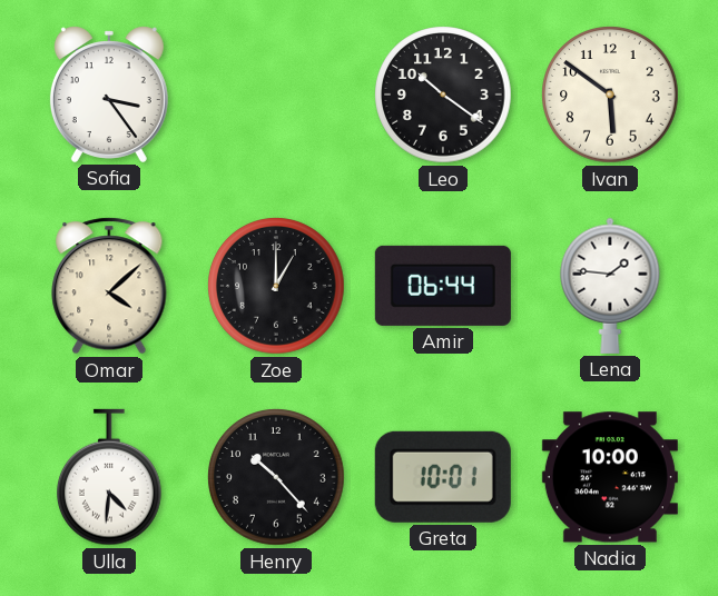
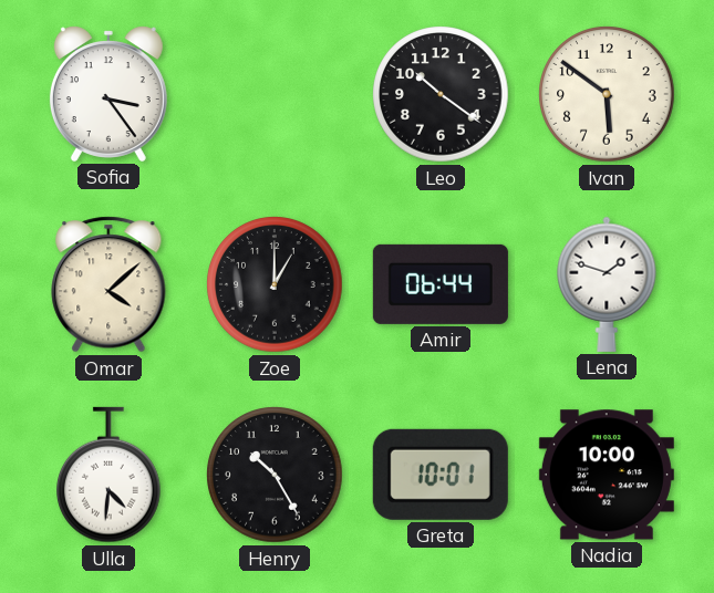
Lena: 1:46 -> 1:48
Henry: 10:23 -> 10:25
